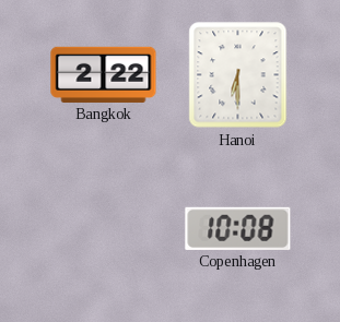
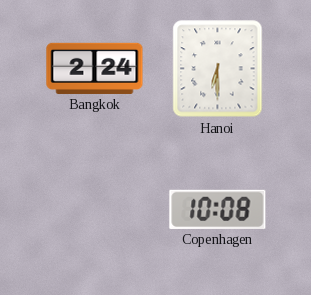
Bangkok: 2:22 -> 2:24
